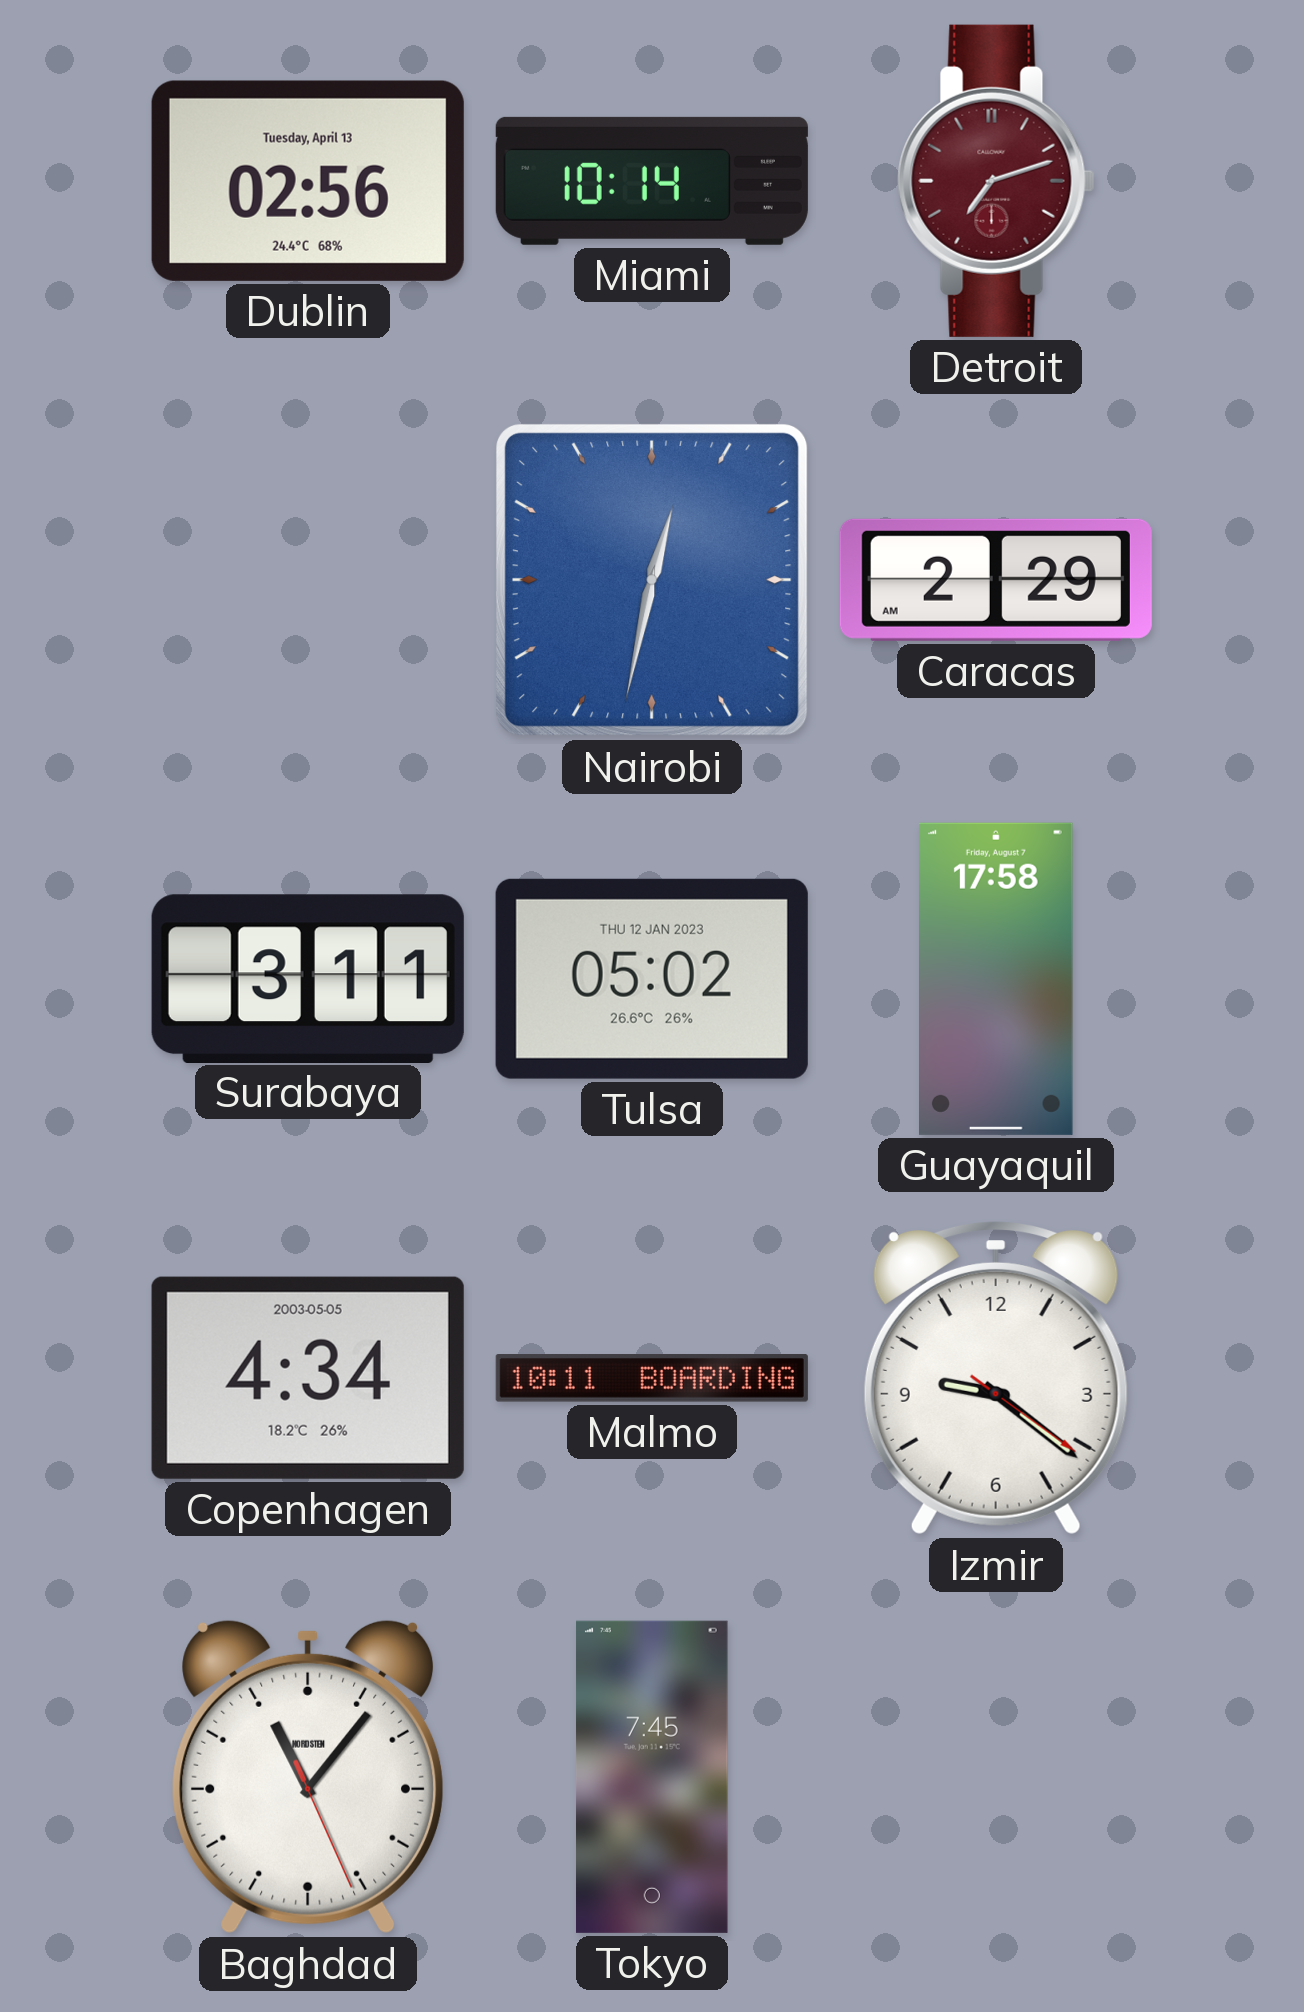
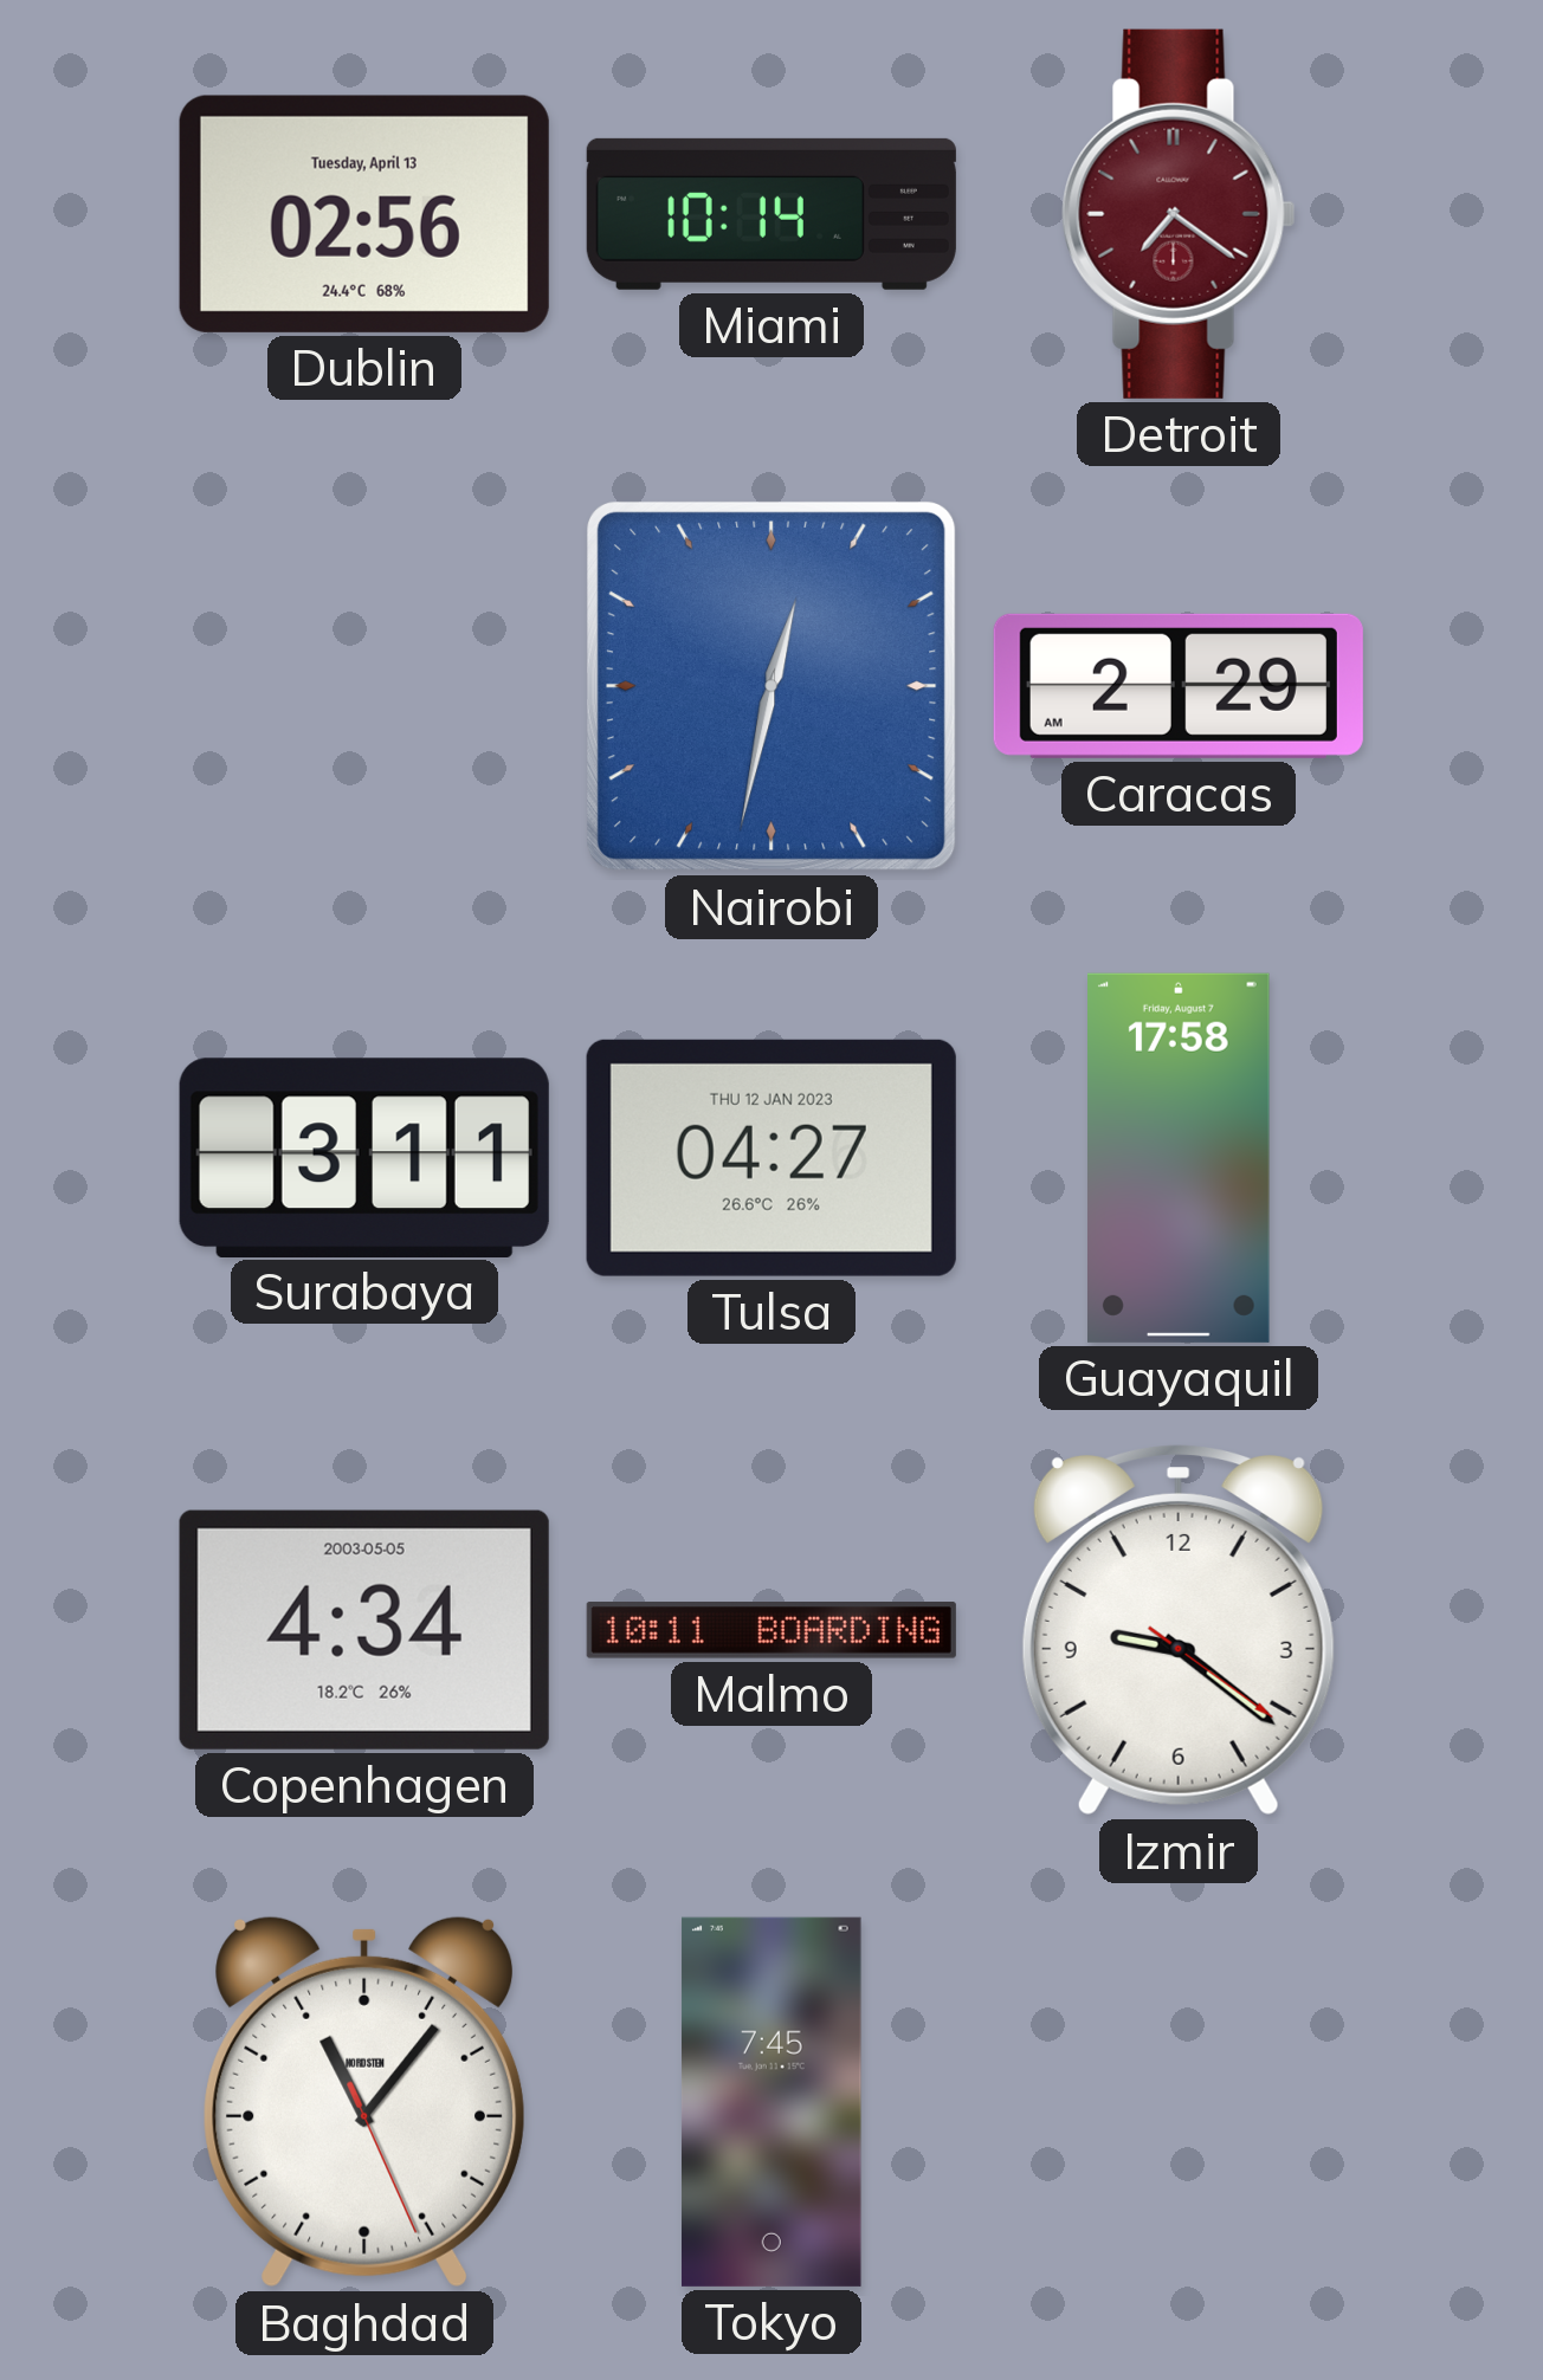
Detroit: 7:12 -> 7:21
Tulsa: 05:02 -> 04:27
